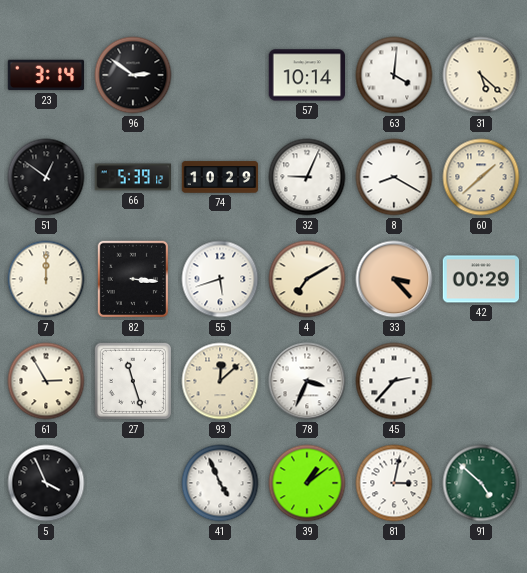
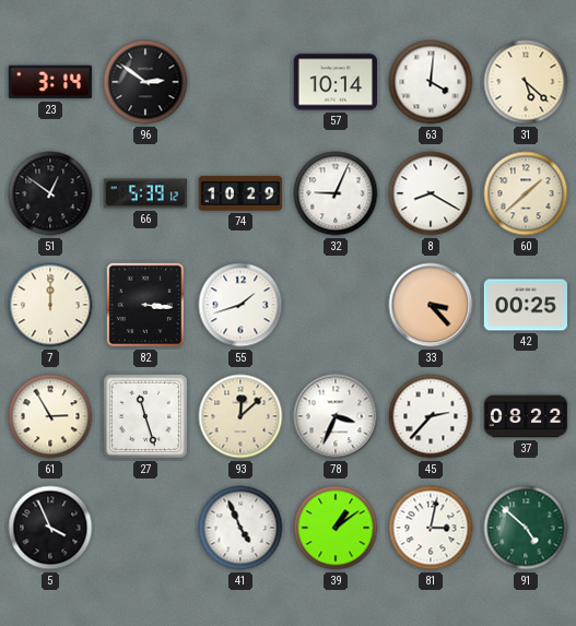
55: 5:42 -> 1:42
4: 7:10 -> none
42: 00:29 -> 00:25
37: none -> 08:22
